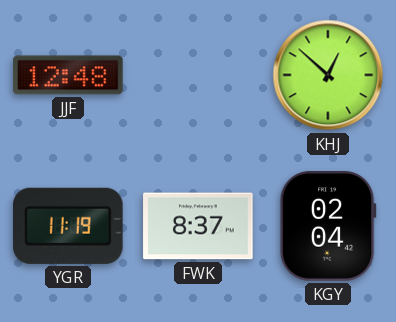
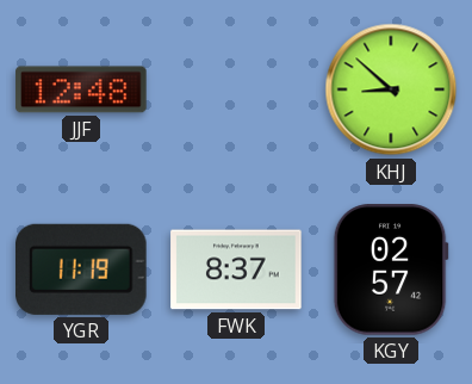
KHJ: 12:52 -> 8:52
KGY: 02:04 -> 02:57
